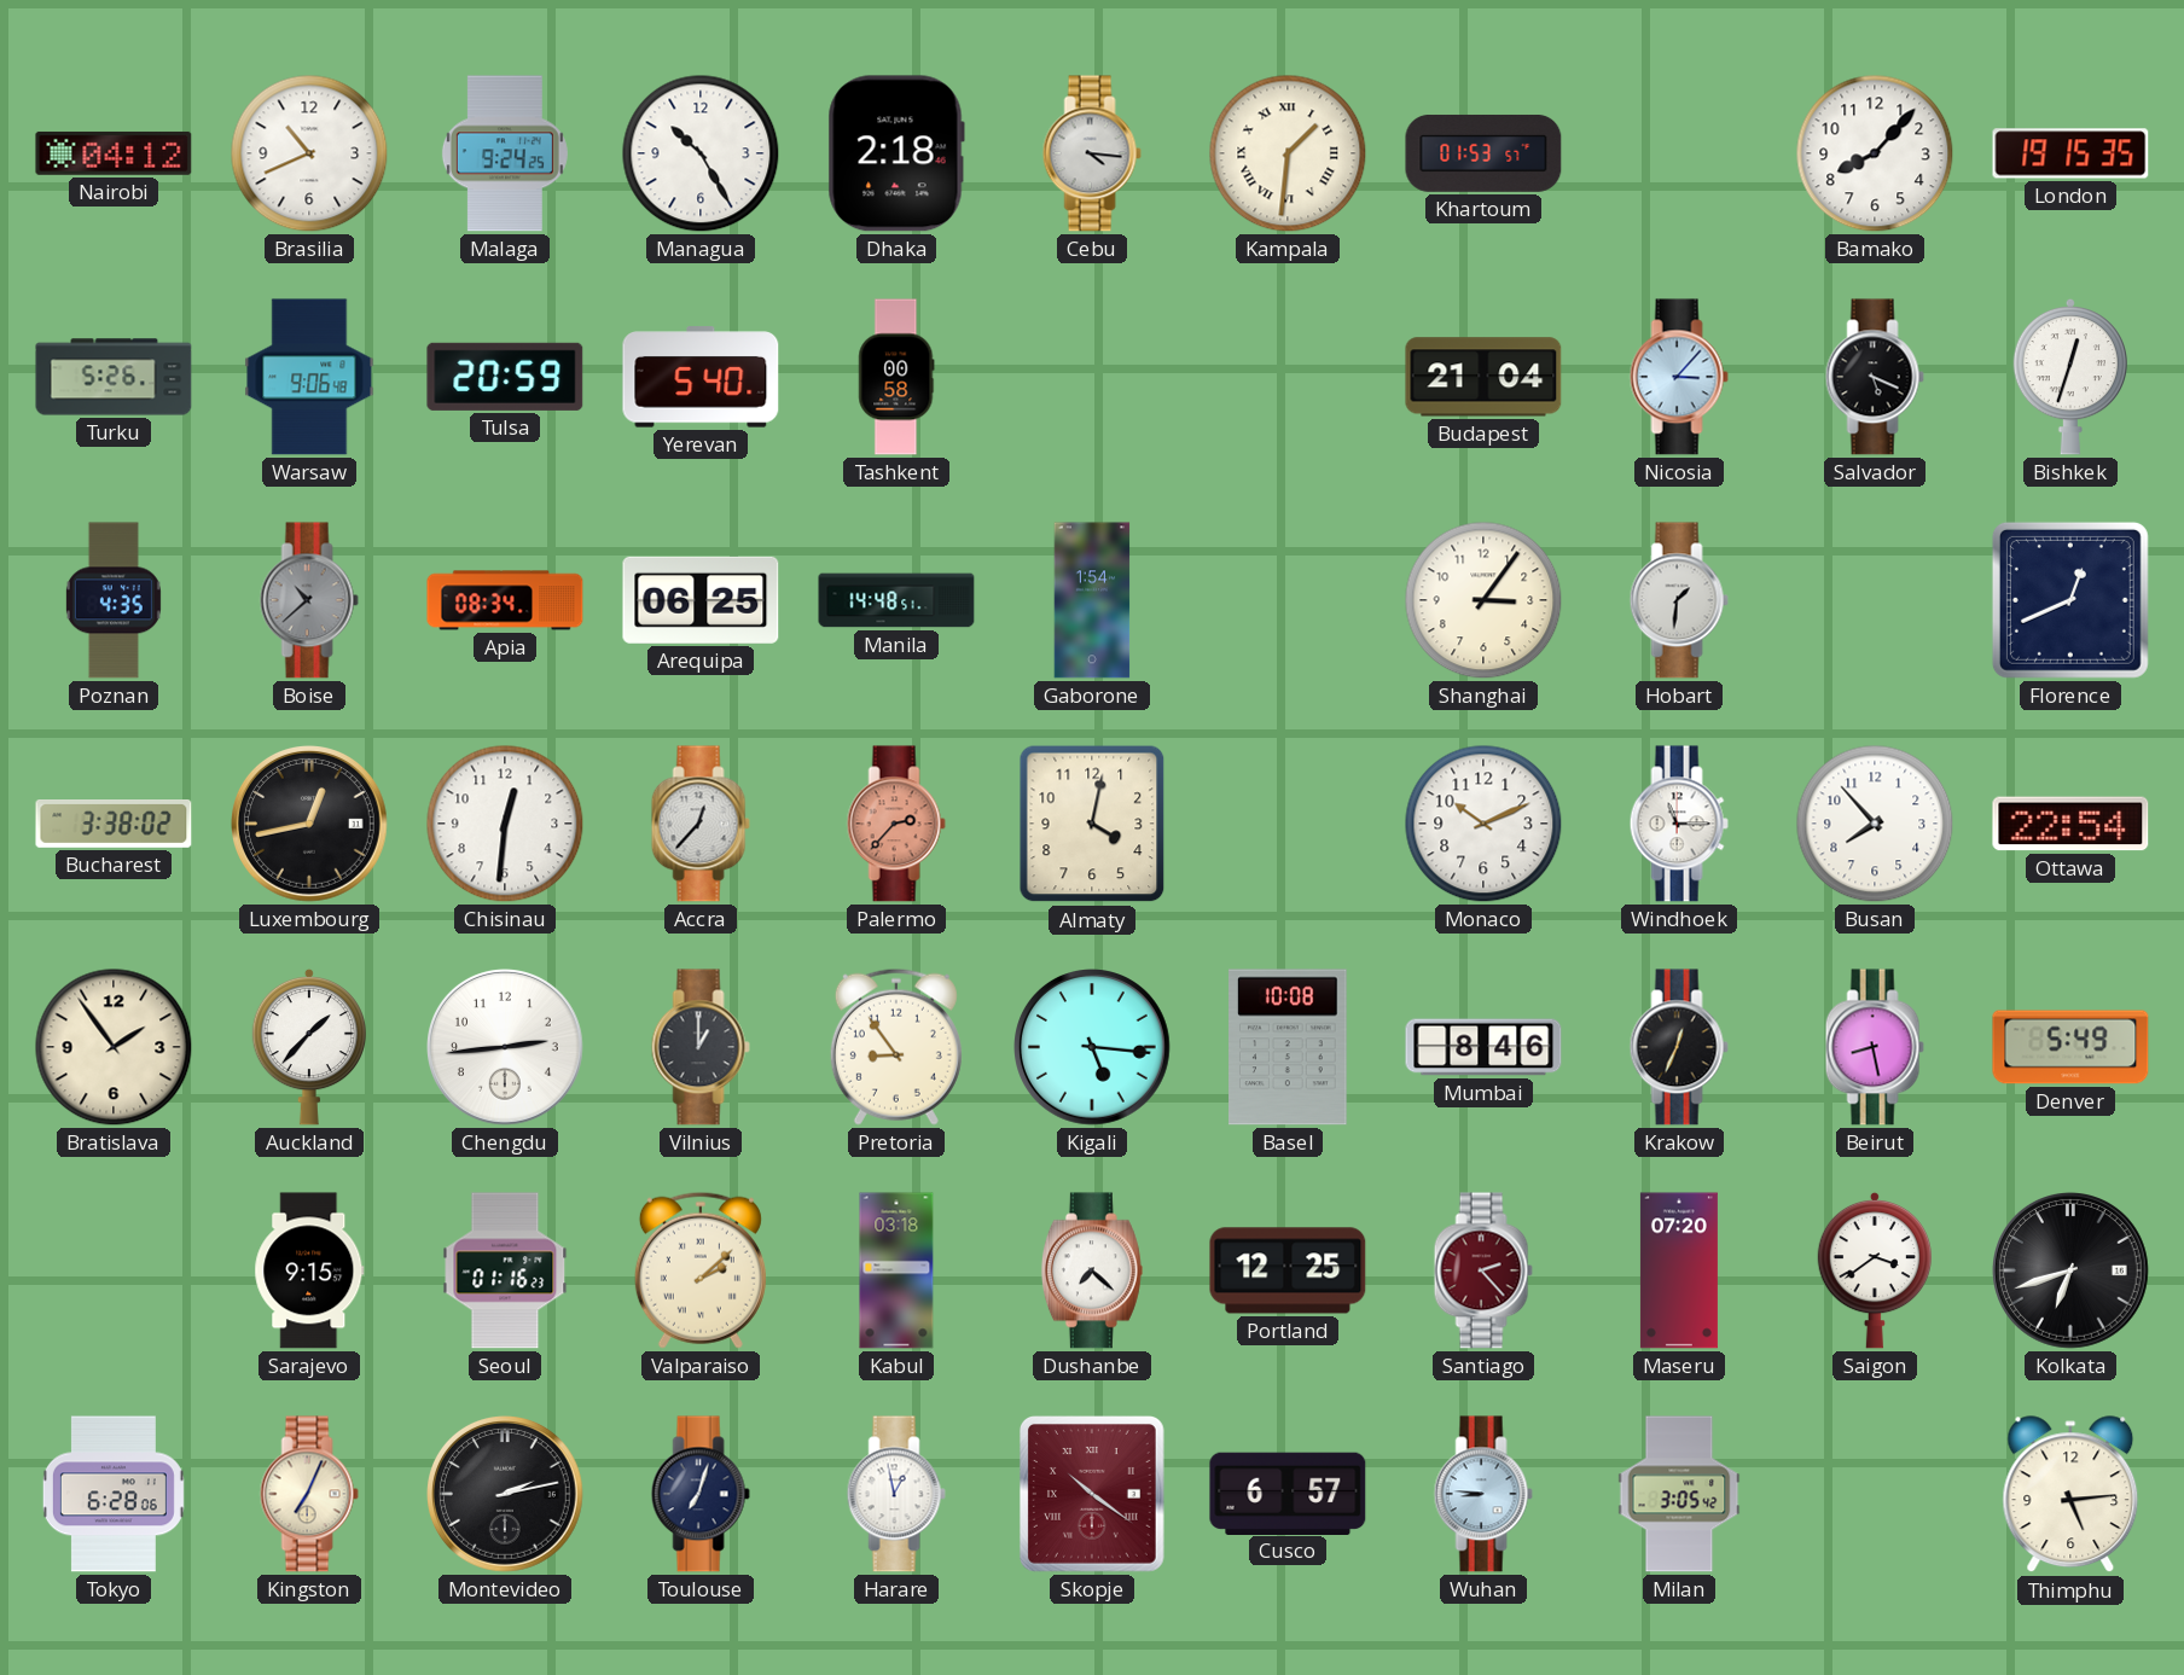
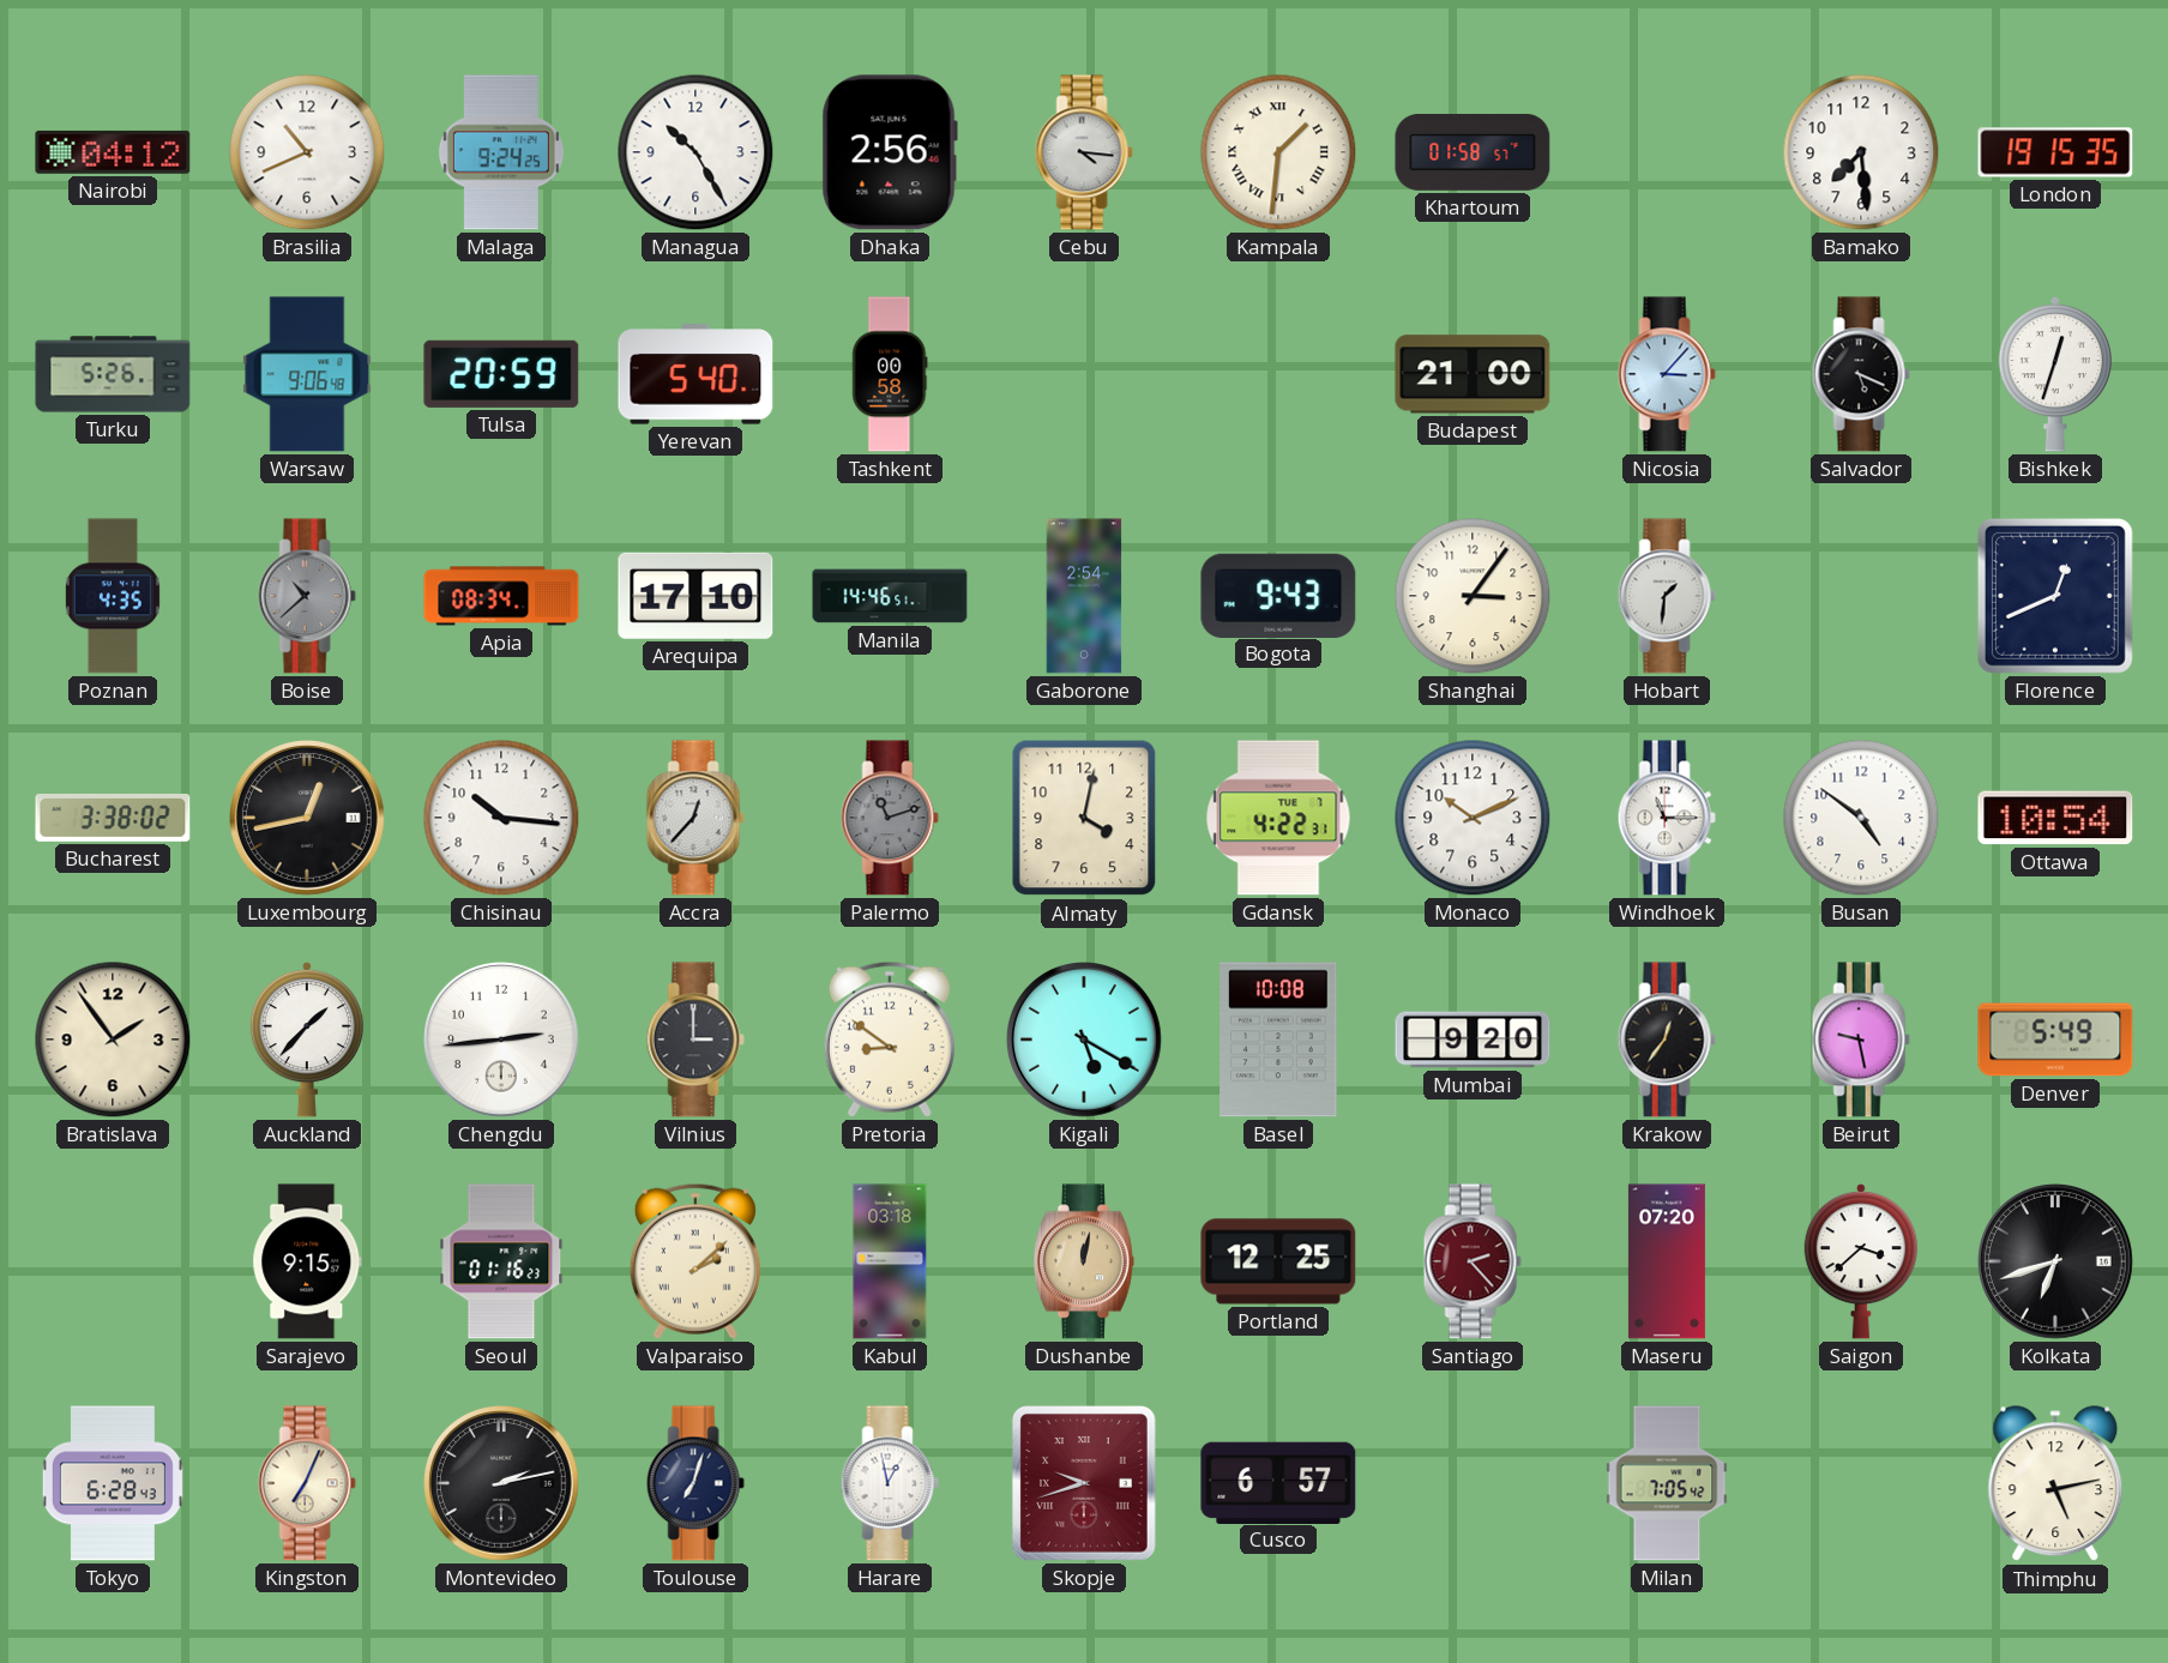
Dhaka: 2:18 -> 2:56
Khartoum: 01:53 -> 01:58
Bamako: 8:07 -> 7:29
Budapest: 21:04 -> 21:00
Arequipa: 06:25 -> 17:10
Manila: 14:48 -> 14:46
Gaborone: 1:54 -> 2:54
Bogota: none -> 9:43
Chisinau: 12:31 -> 10:16
Palermo: 2:37 -> 11:12
Palermo dial: salmon -> grey
Gdansk: none -> 4:22
Busan: 7:53 -> 4:51
Ottawa: 22:54 -> 10:54
Vilnius: 1:00 -> 3:00
Pretoria: 8:54 -> 8:51
Kigali: 5:16 -> 5:20
Mumbai: 8:46 -> 9:20
Krakow: 12:34 -> 12:36
Beirut: 8:28 -> 9:28
Dushanbe: 7:22 -> 12:02
Dushanbe dial: white -> champagne
Saigon: 3:39 -> 3:38
Tokyo: 6:28:06 -> 6:28:43
Skopje: 10:21 -> 9:42
Wuhan: 8:46 -> none
Milan: 3:05 -> 7:05
Thimphu: 5:14 -> 5:13
